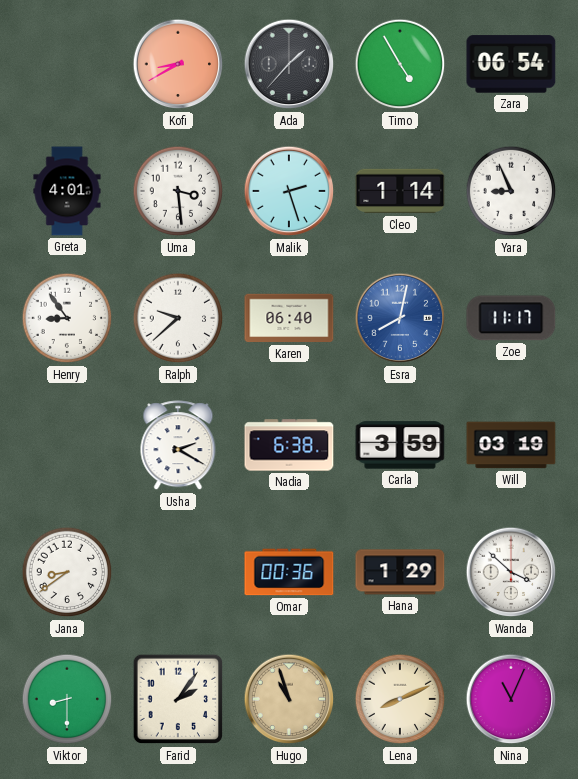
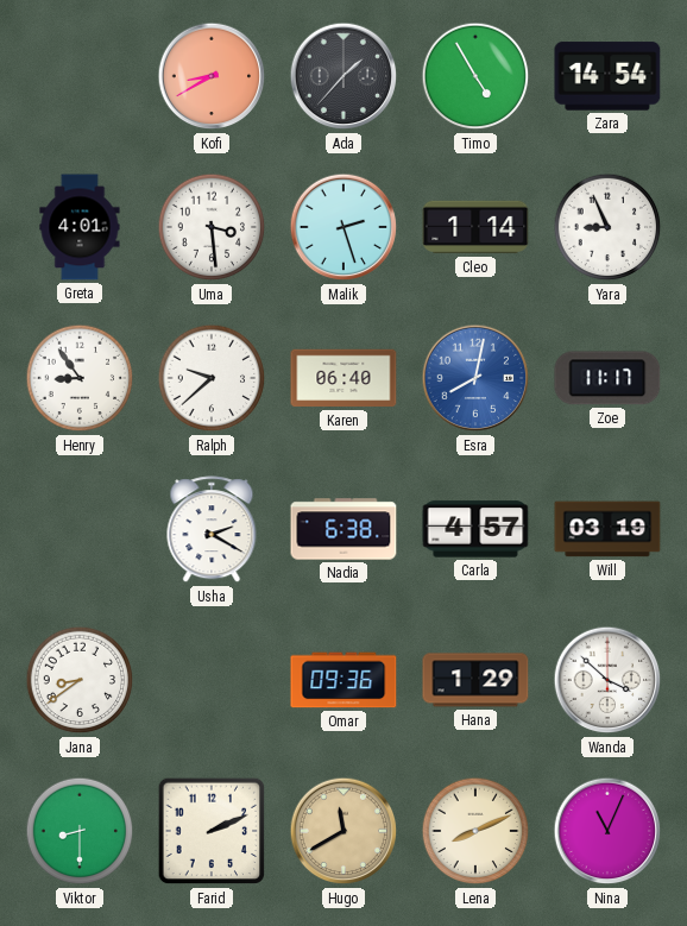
Zara: 06:54 -> 14:54
Carla: 3:59 -> 4:57
Omar: 00:36 -> 09:36
Farid: 2:06 -> 2:11
Hugo: 10:57 -> 11:40
